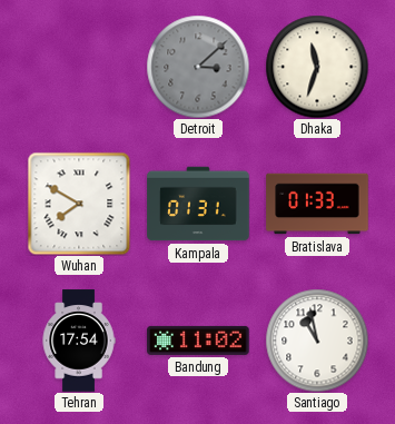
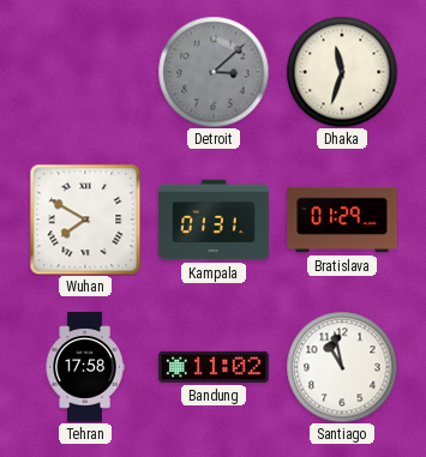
Bratislava: 01:33 -> 01:29
Tehran: 17:54 -> 17:58
